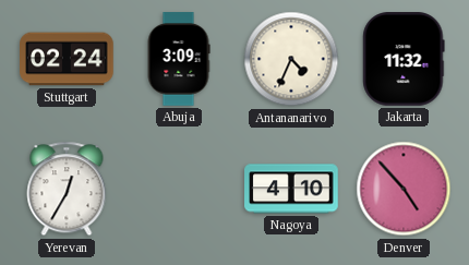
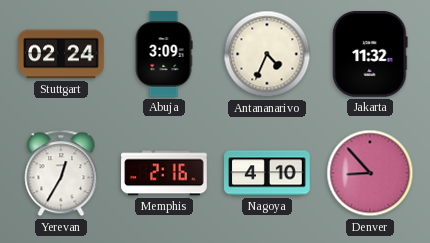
Memphis: none -> 2:16
Denver: 4:53 -> 8:53
